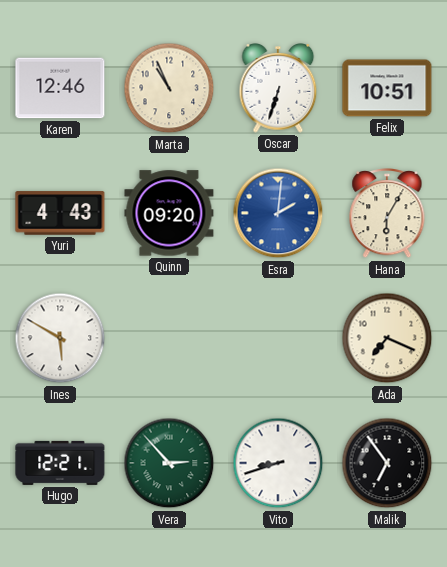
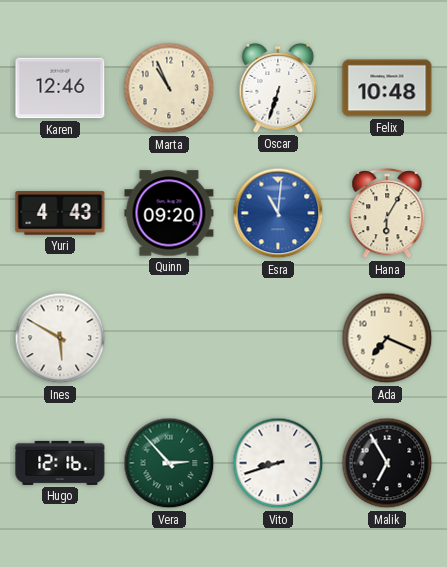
Felix: 10:51 -> 10:48
Esra: 2:01 -> 11:01
Hugo: 12:21 -> 12:16
Malik: 6:54 -> 6:55
